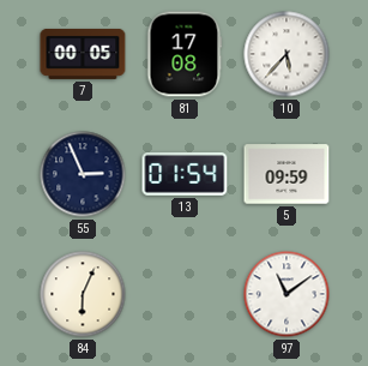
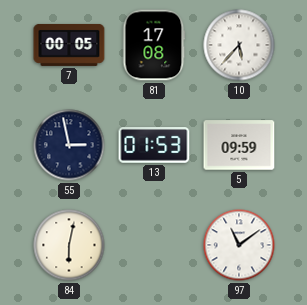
55: 2:56 -> 2:58
13: 01:54 -> 01:53
84: 6:04 -> 6:02
